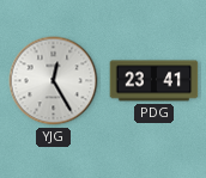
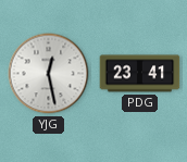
YJG: 12:25 -> 12:28
